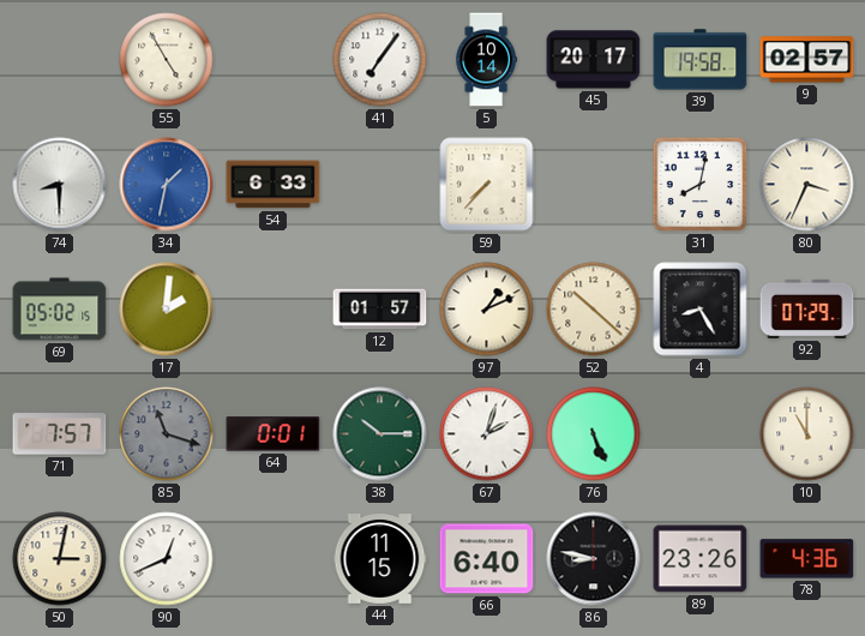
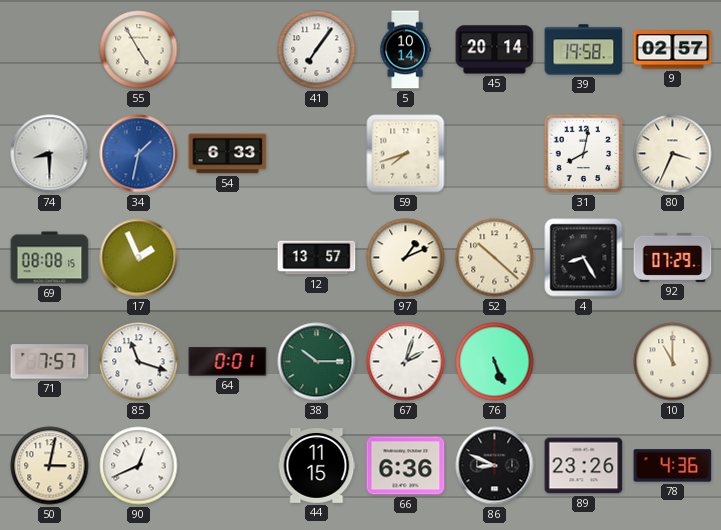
45: 20:17 -> 20:14
59: 7:37 -> 7:42
69: 05:02 -> 08:08
17: 2:01 -> 1:56
12: 01:57 -> 13:57
85 dial: grey -> white
66: 6:40 -> 6:36
86: 8:47 -> 8:49
